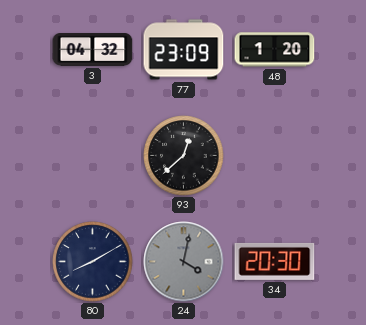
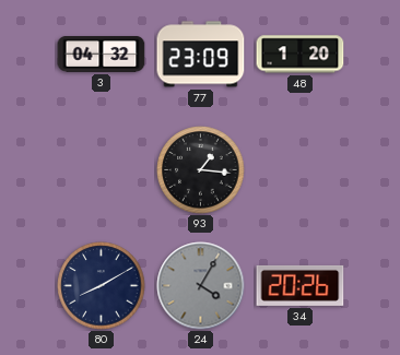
93: 12:38 -> 1:16
24: 4:02 -> 4:05
34: 20:30 -> 20:26
